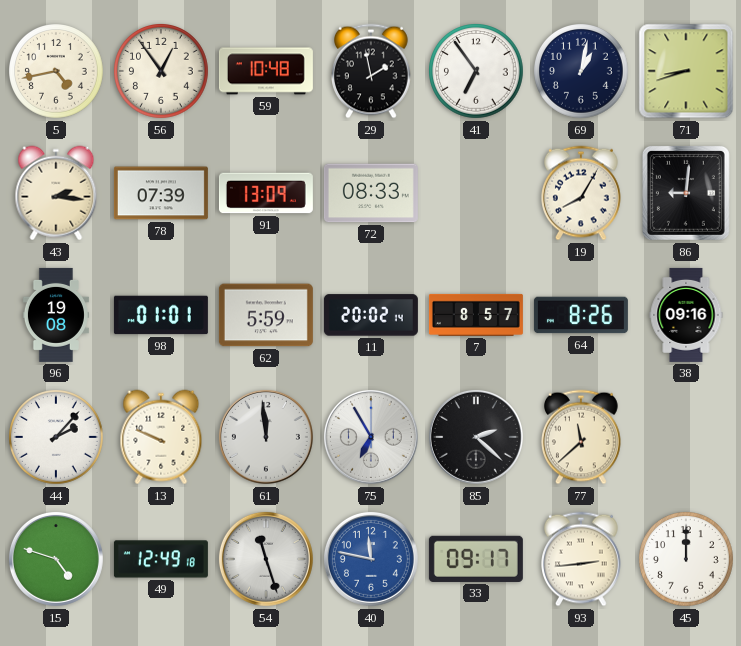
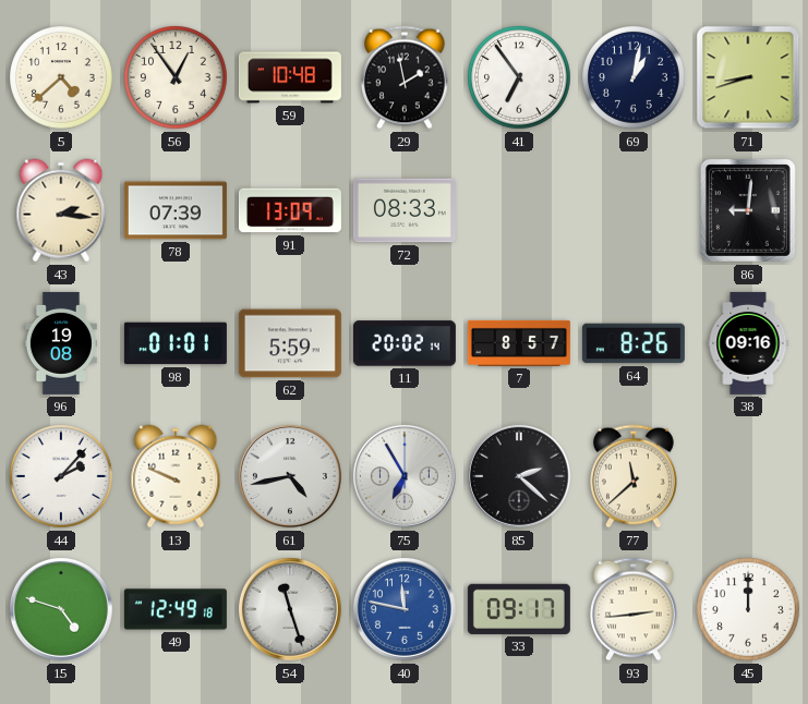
5: 4:43 -> 4:38
19: 8:05 -> none
61: 11:59 -> 4:43
